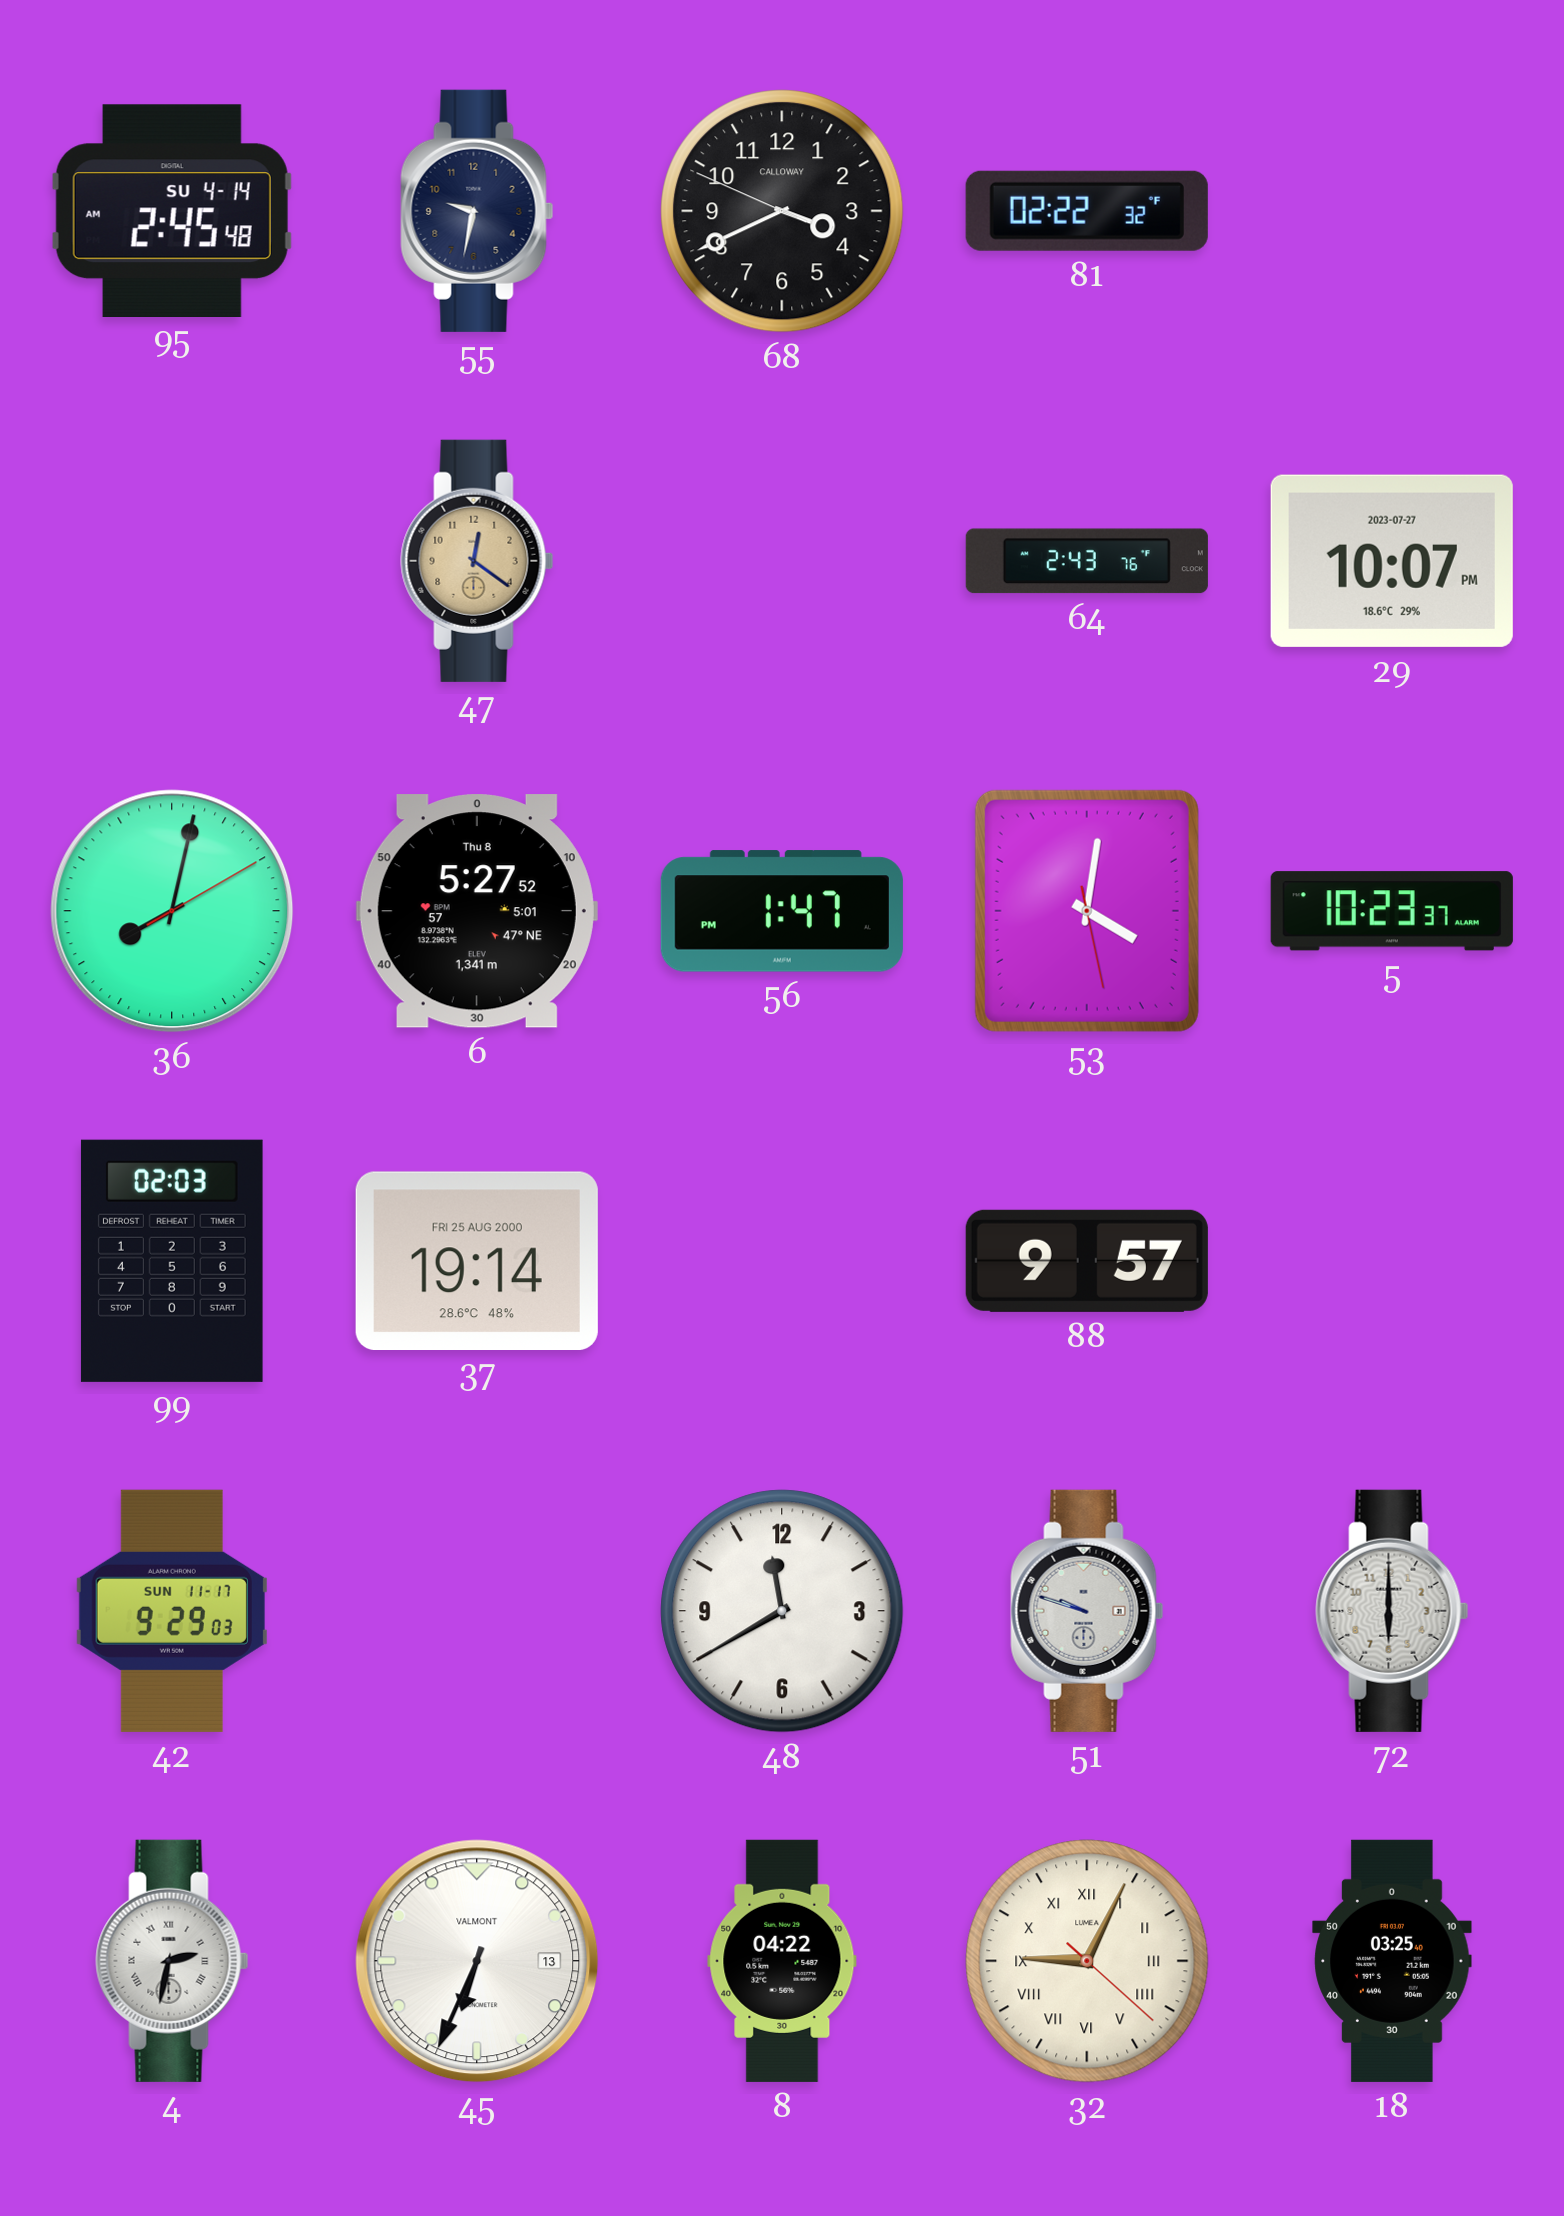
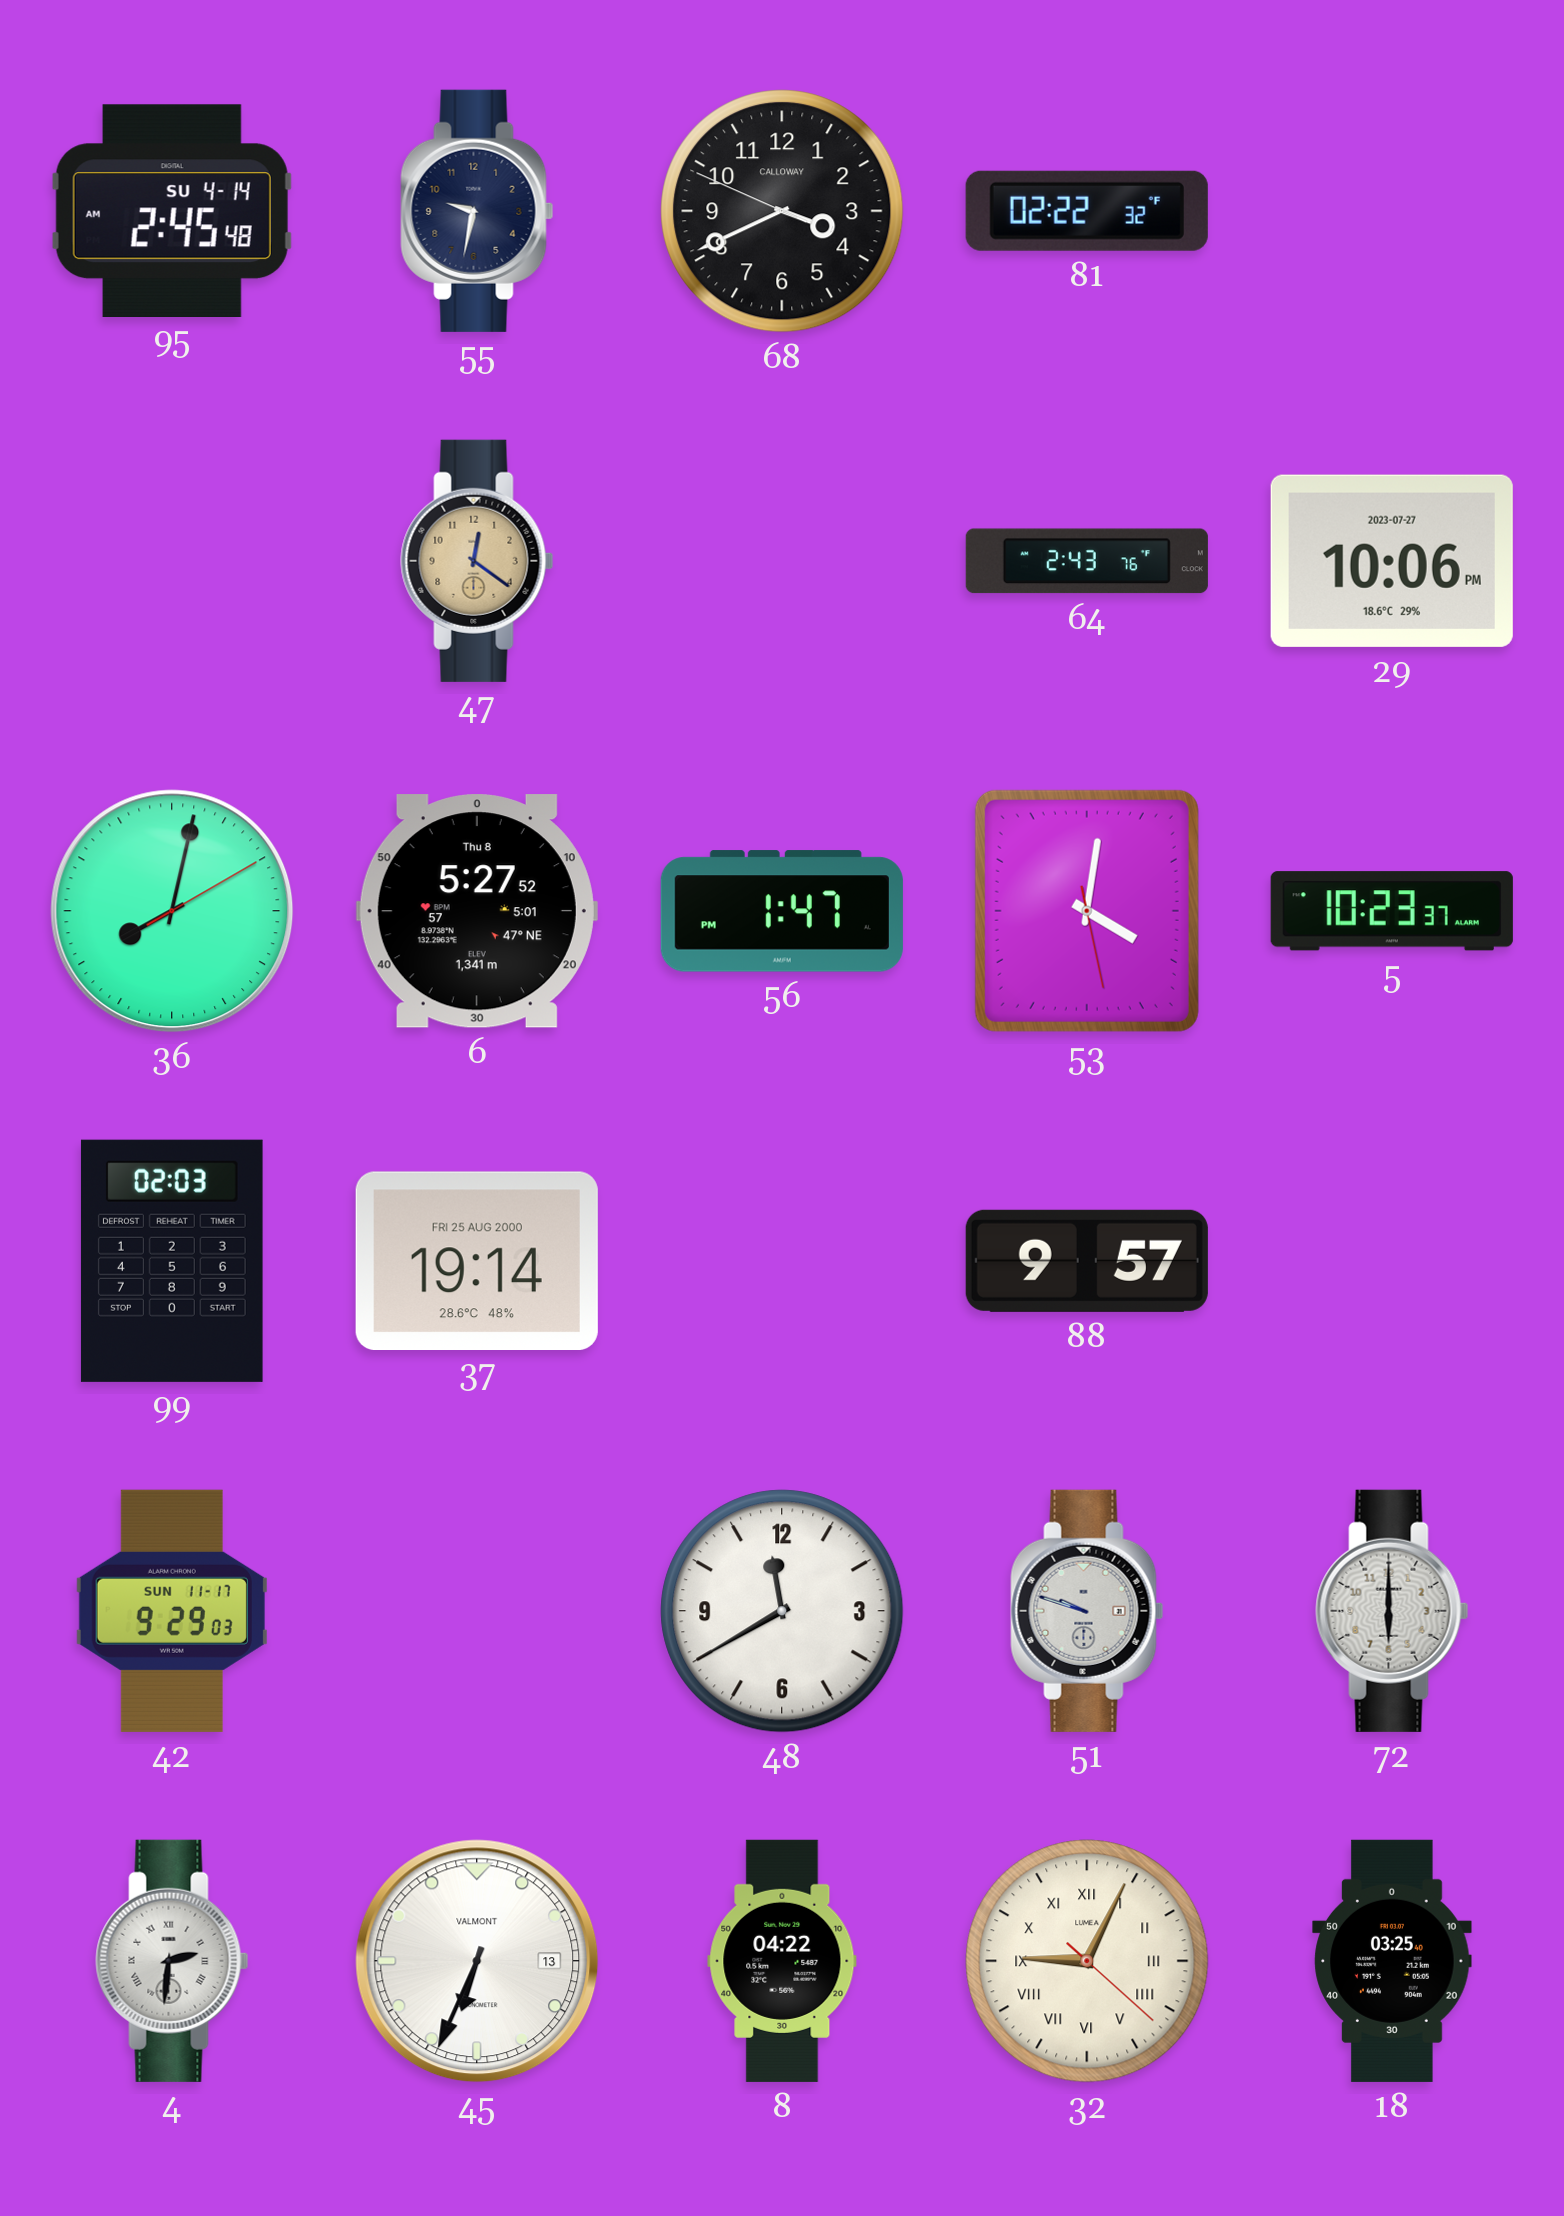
29: 10:07 -> 10:06
4: 2:32 -> 2:31
